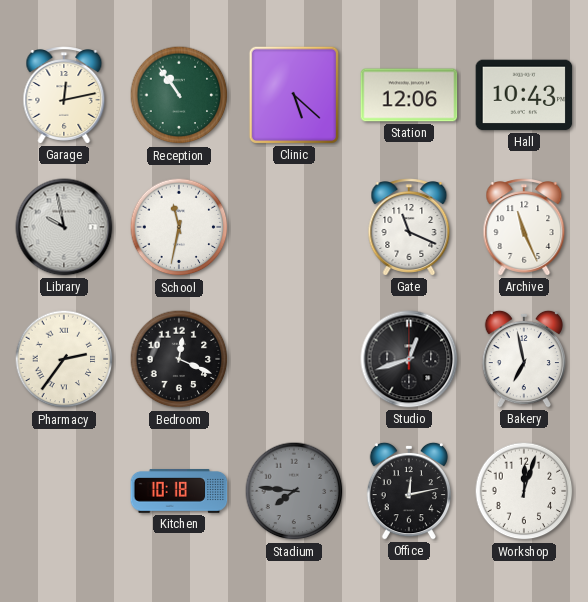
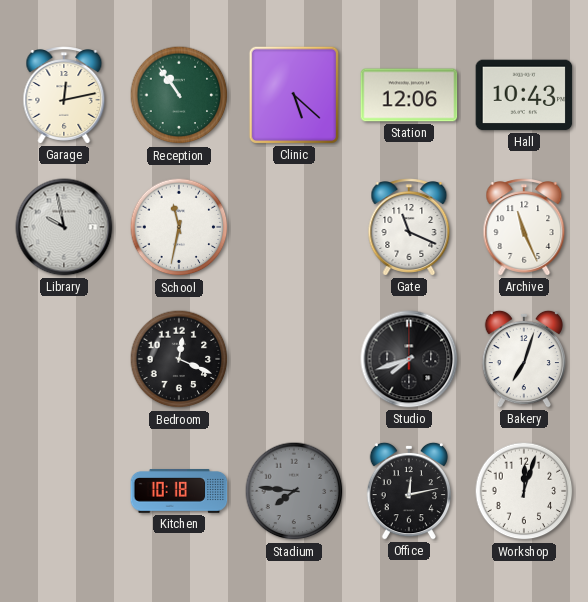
Pharmacy: 2:36 -> none
Studio: 12:42 -> 7:42
Bakery: 6:58 -> 7:03
